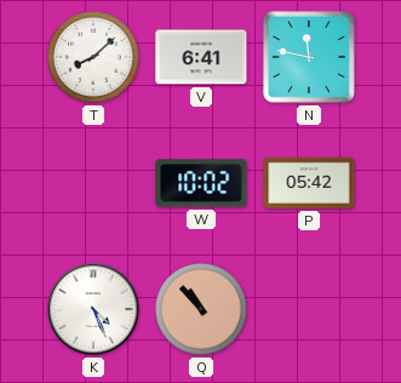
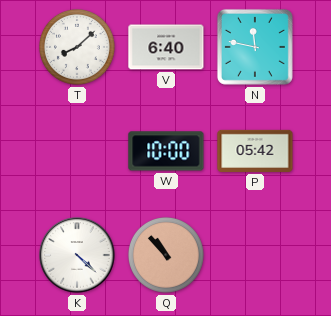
V: 6:41 -> 6:40
W: 10:02 -> 10:00
K: 4:26 -> 4:22
